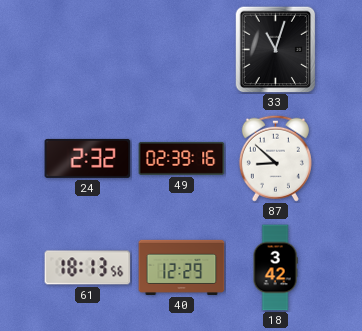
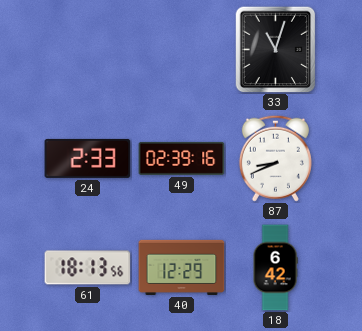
24: 2:32 -> 2:33
87: 8:52 -> 8:41
18: 3:42 -> 6:42
